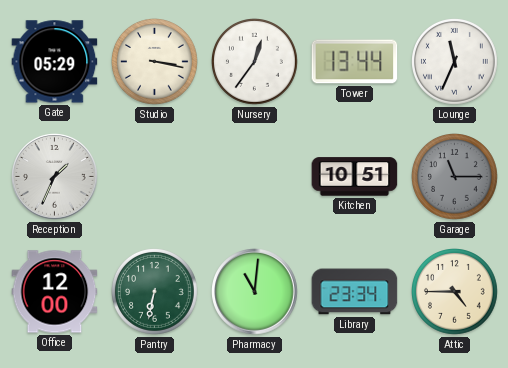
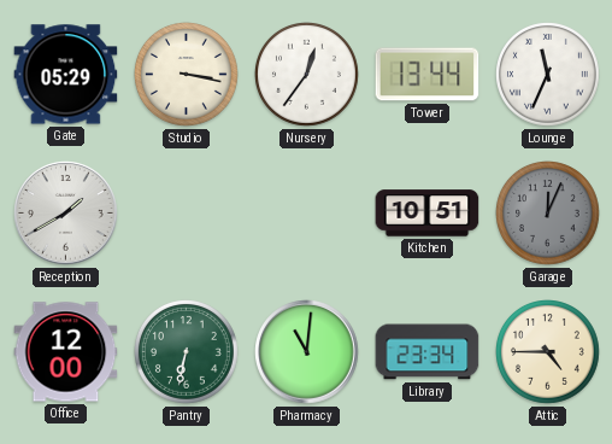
Reception: 1:34 -> 1:40
Garage: 11:15 -> 12:04
